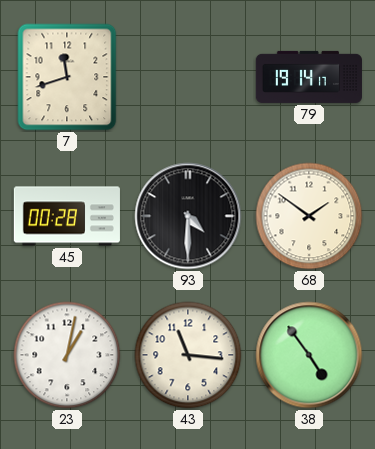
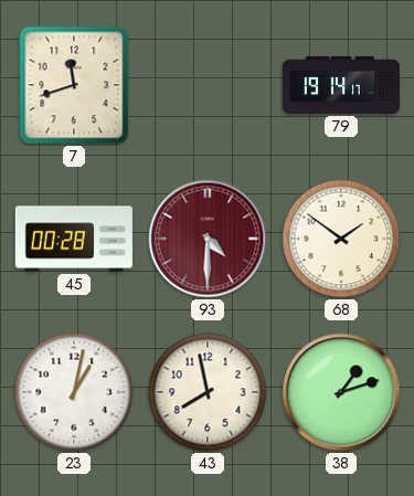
93 dial: black -> burgundy
43: 11:16 -> 7:58
38: 4:54 -> 1:12
